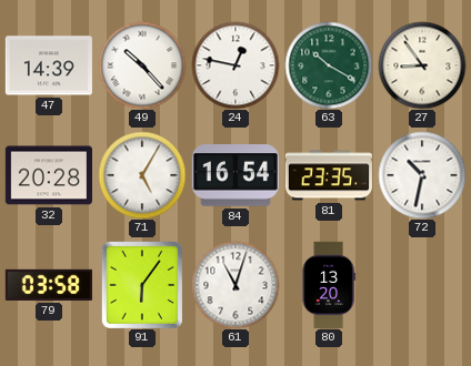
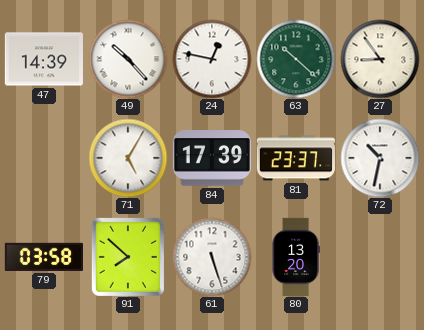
63: 10:20 -> 10:22
32: 20:28 -> none
84: 16:54 -> 17:39
81: 23:35 -> 23:37
91: 6:06 -> 7:52
61: 11:03 -> 5:27
